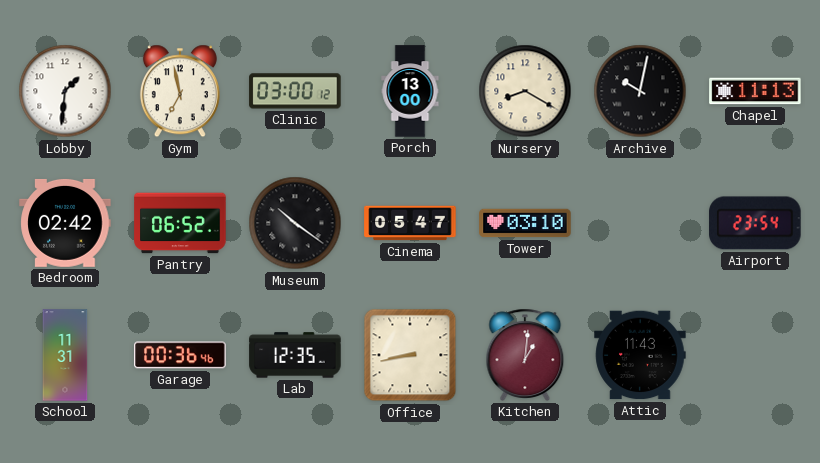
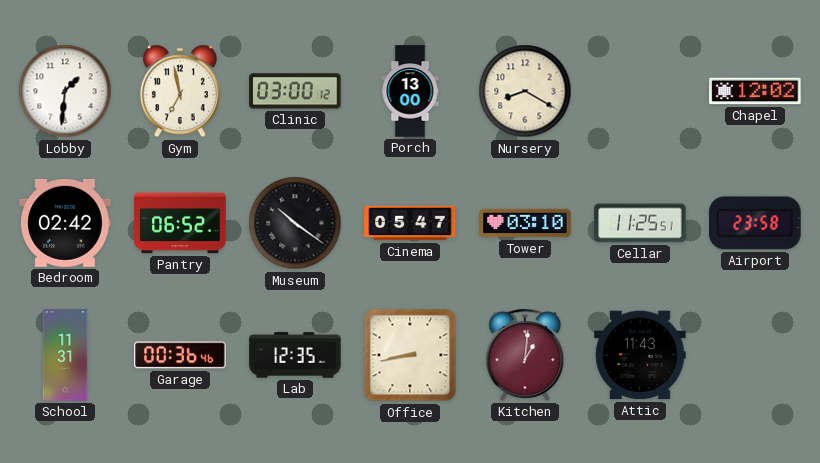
Archive: 10:02 -> none
Chapel: 11:13 -> 12:02
Cellar: none -> 11:25
Airport: 23:54 -> 23:58
